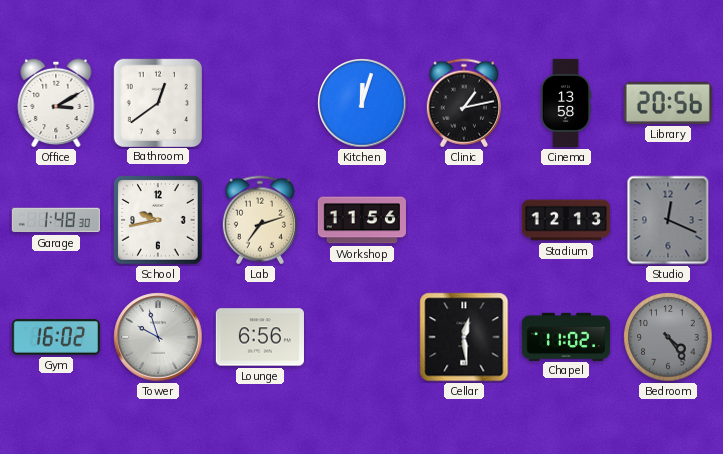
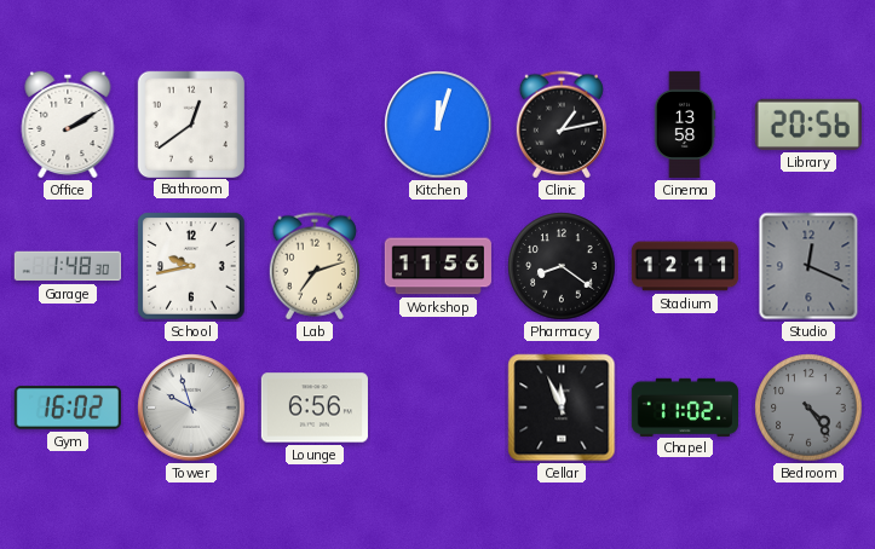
Office: 3:10 -> 2:10
Pharmacy: none -> 8:21
Stadium: 12:13 -> 12:11
Cellar: 12:29 -> 11:56
